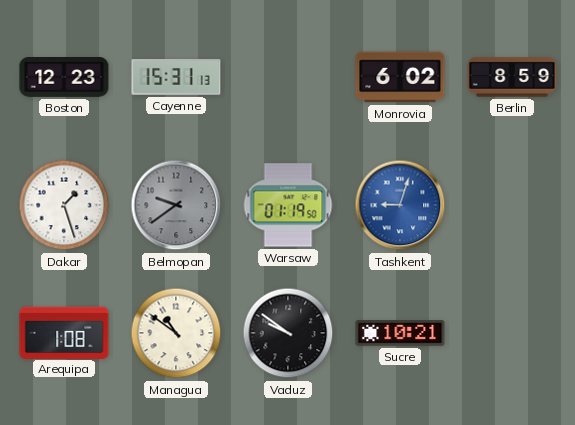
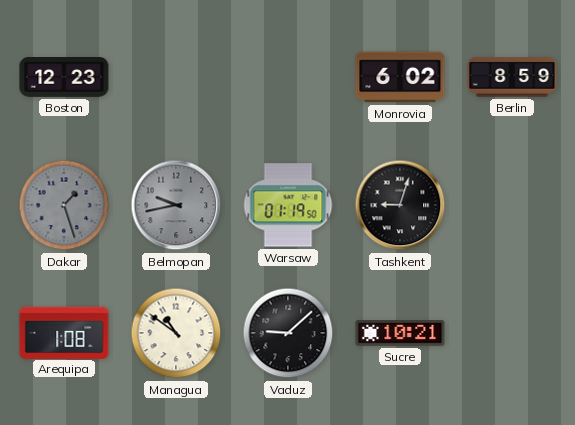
Cayenne: 15:31 -> none
Dakar dial: white -> grey
Belmopan: 9:39 -> 9:43
Tashkent dial: blue -> black
Vaduz: 9:51 -> 9:08
